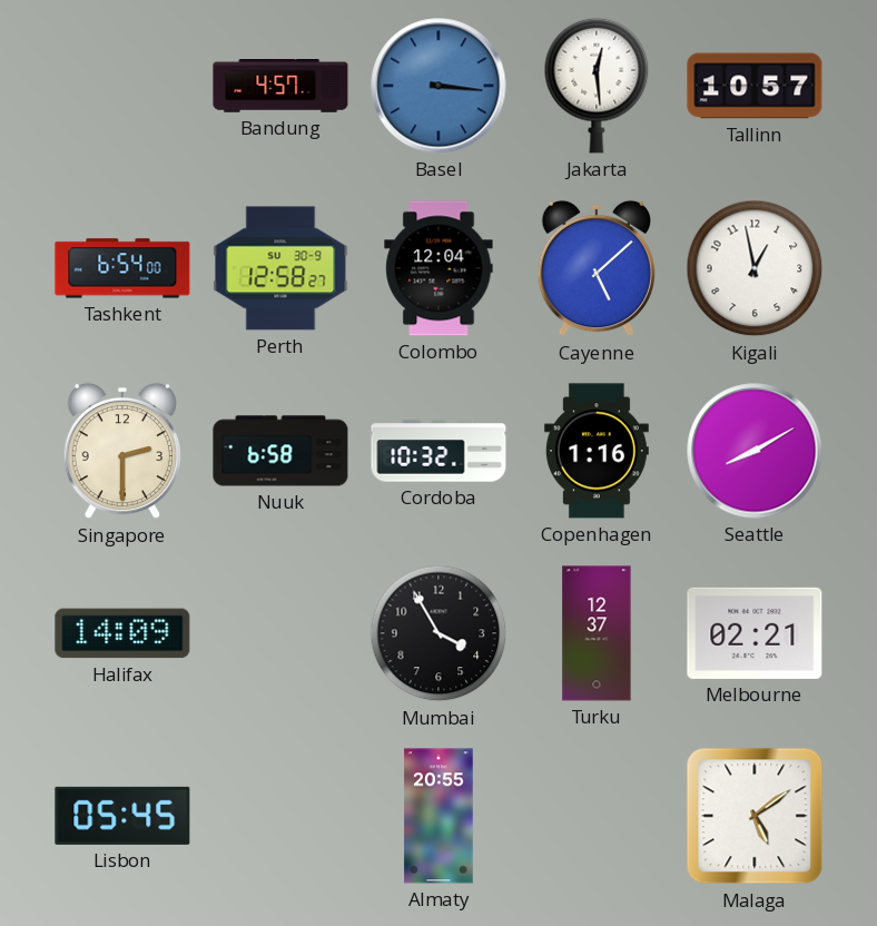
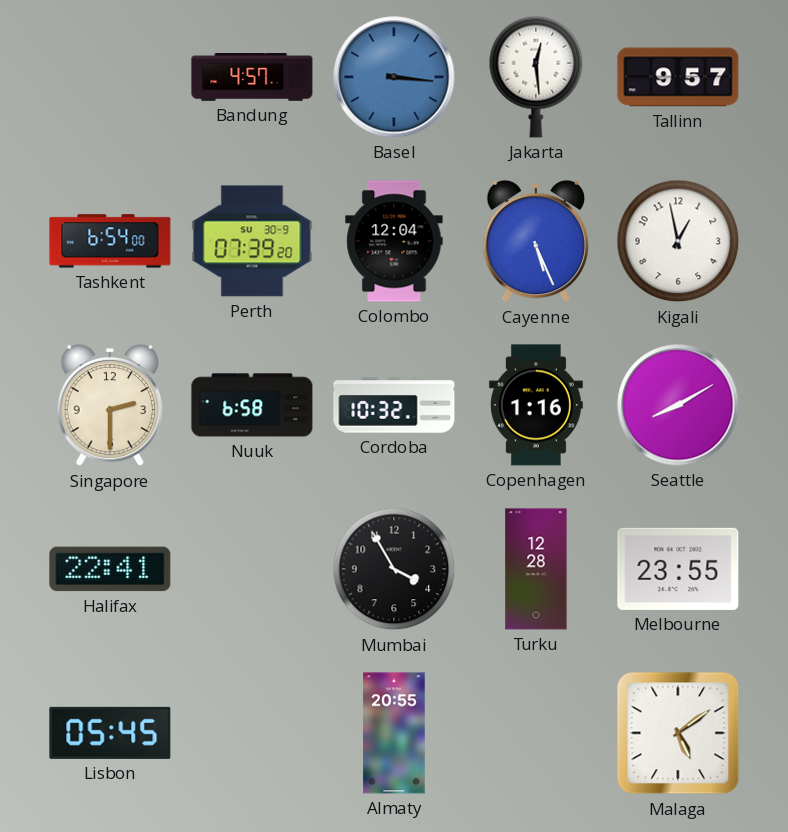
Tallinn: 10:57 -> 9:57
Perth: 12:58 -> 07:39
Cayenne: 5:08 -> 5:26
Halifax: 14:09 -> 22:41
Turku: 12:37 -> 12:28
Melbourne: 02:21 -> 23:55
